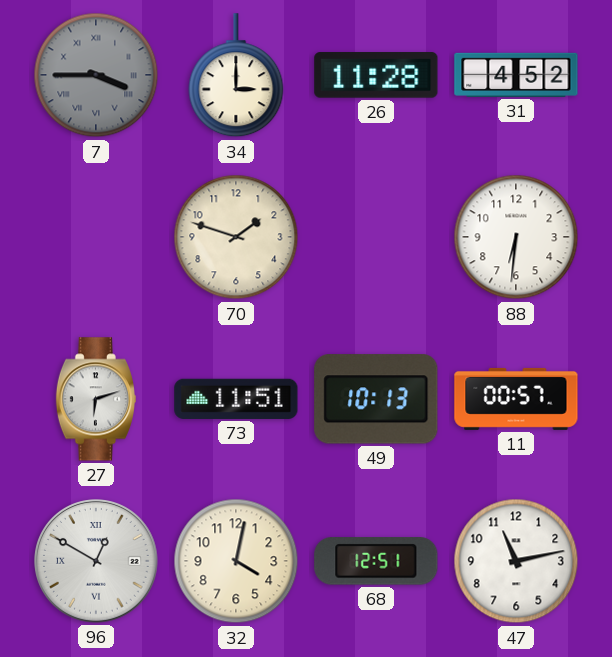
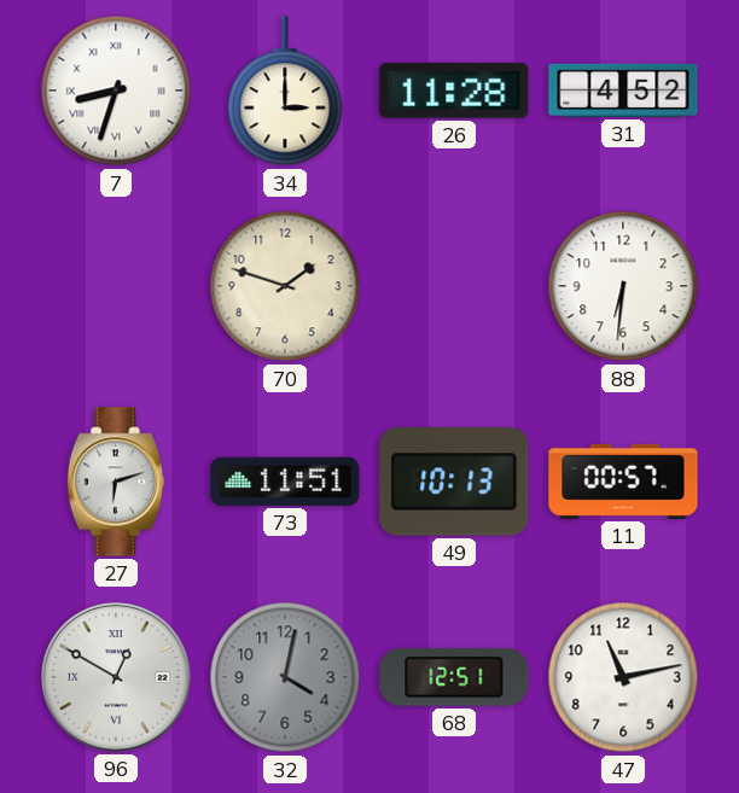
7: 3:45 -> 8:33
7 dial: grey -> white
32 dial: cream -> grey
